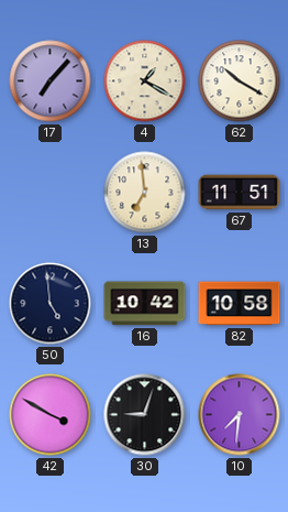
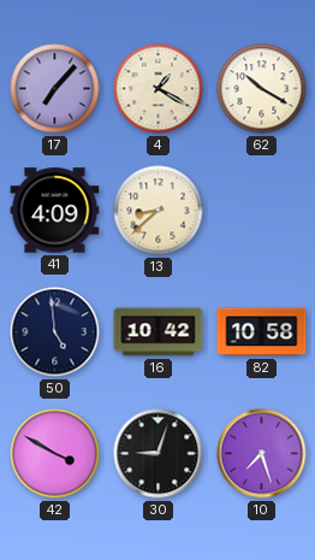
41: none -> 4:09
13: 6:59 -> 8:38
67: 11:51 -> none
10: 7:31 -> 7:27
